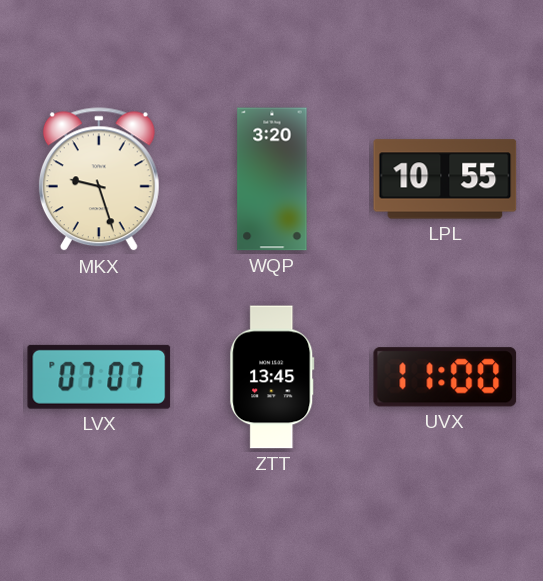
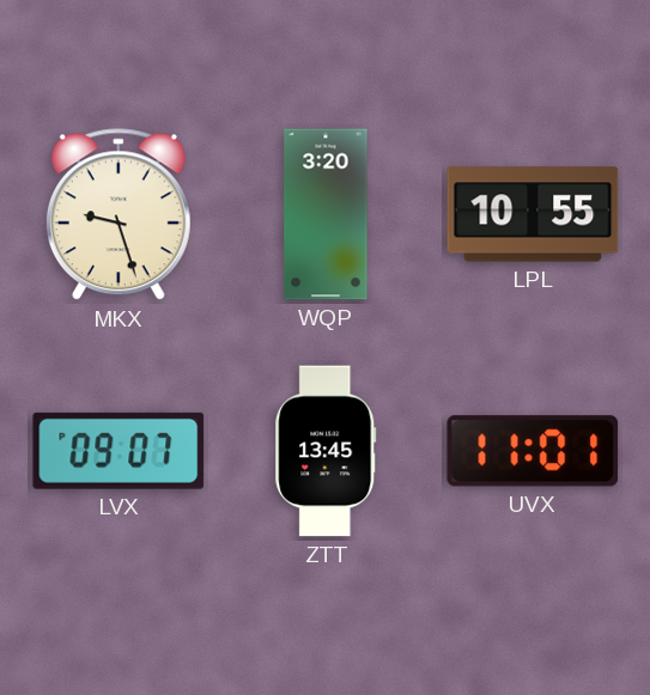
LVX: 07:07 -> 09:07
UVX: 11:00 -> 11:01
